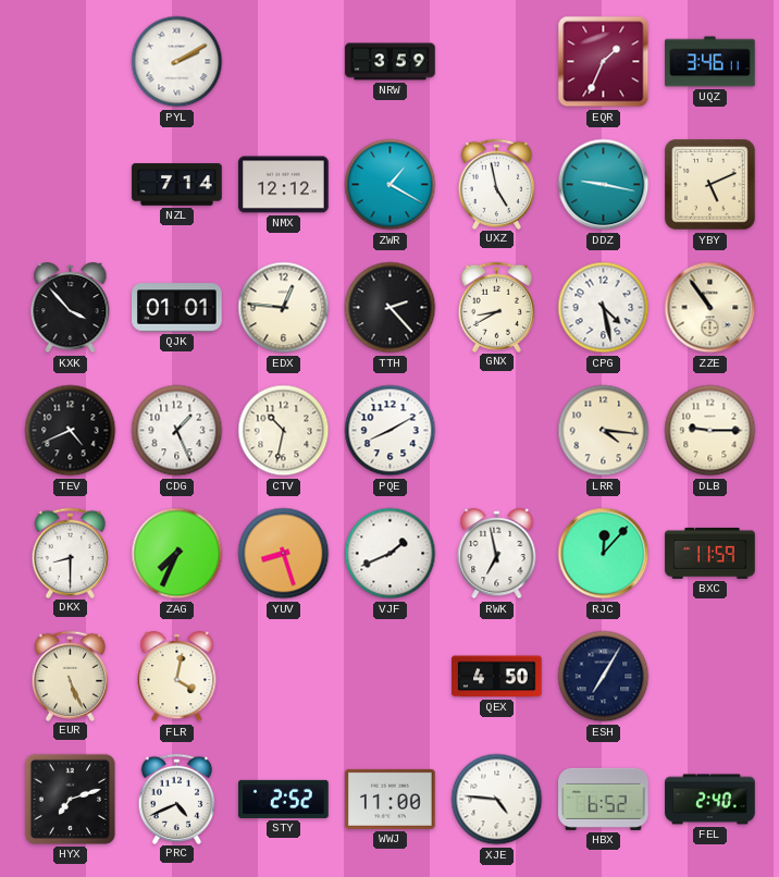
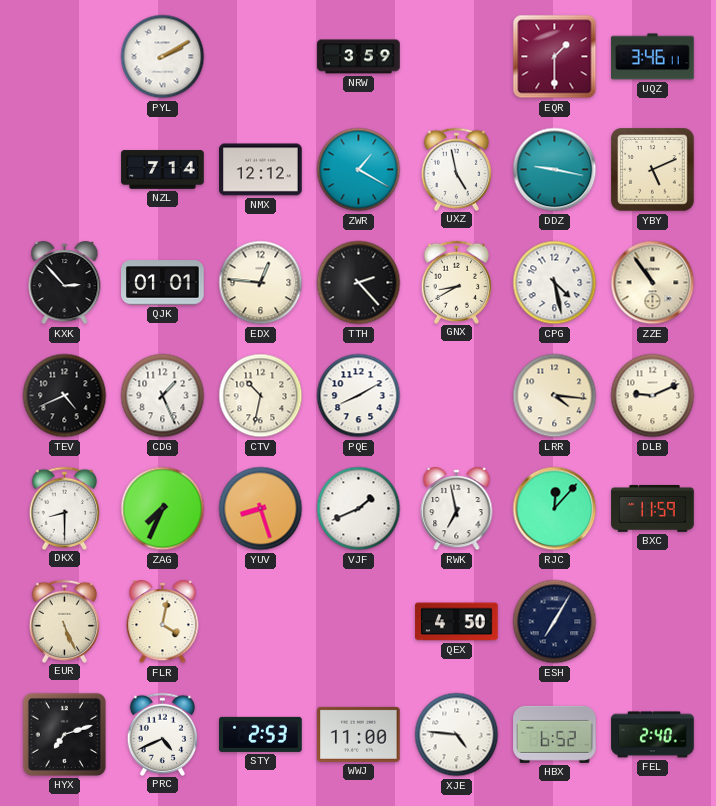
EQR: 1:34 -> 1:30
KXK: 3:53 -> 2:53
DLB: 9:15 -> 9:11
STY: 2:52 -> 2:53
